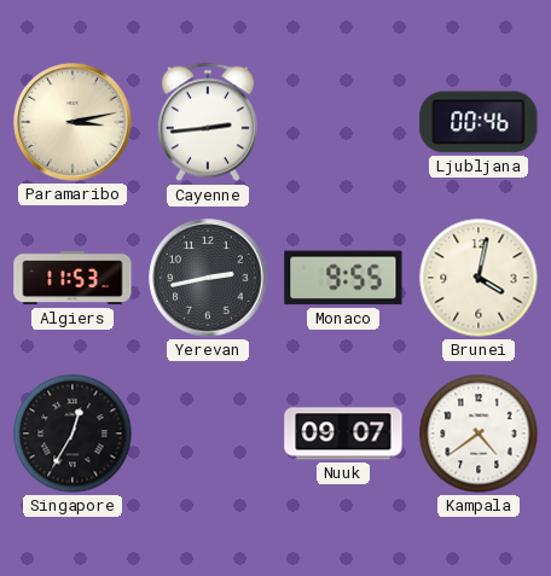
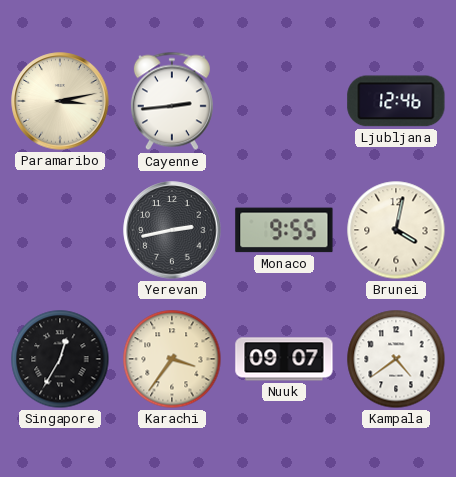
Ljubljana: 00:46 -> 12:46
Algiers: 11:53 -> none
Karachi: none -> 3:36
